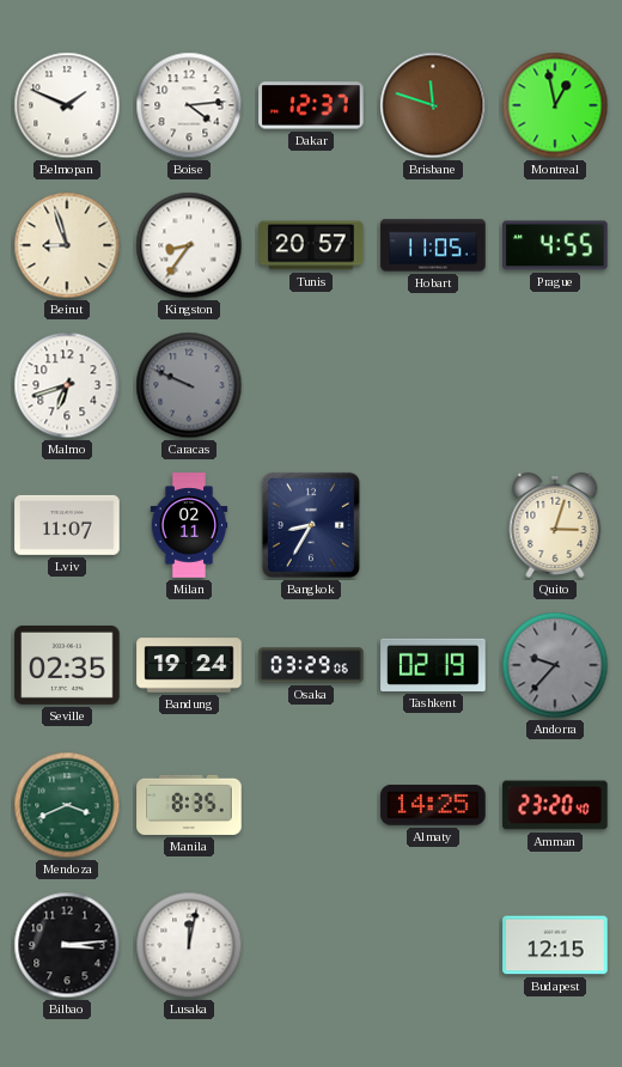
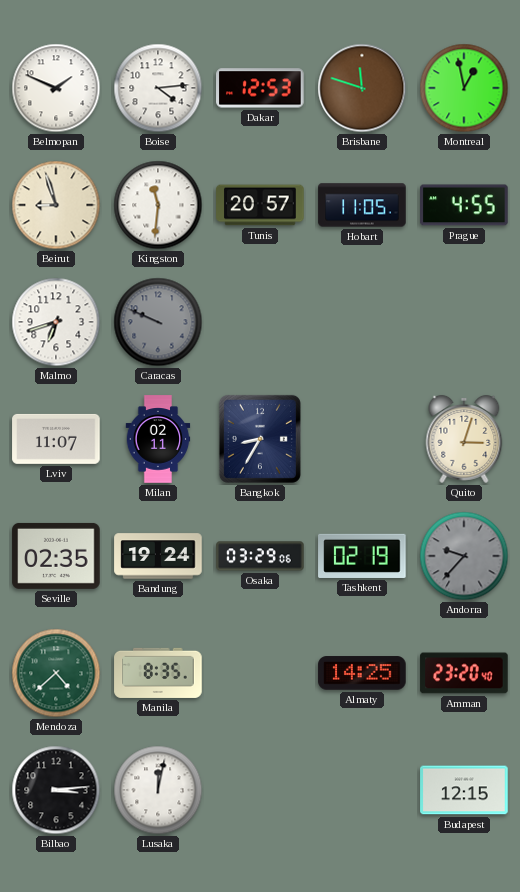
Dakar: 12:37 -> 12:53
Kingston: 8:36 -> 11:31
Mendoza: 3:41 -> 4:38
